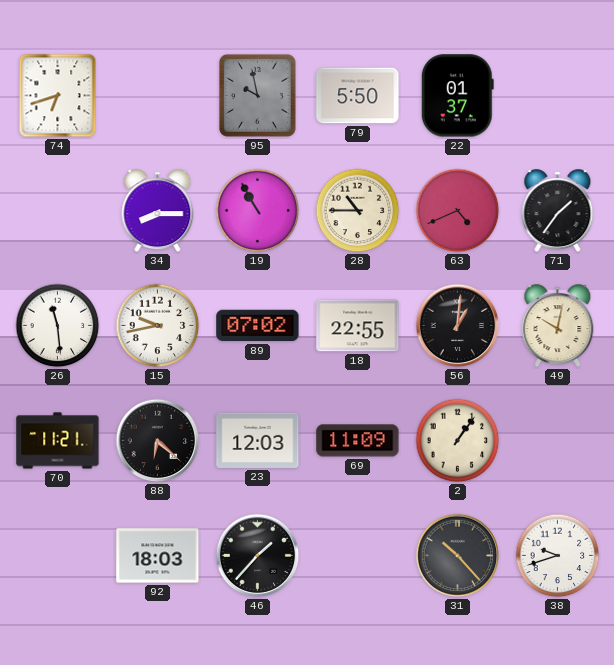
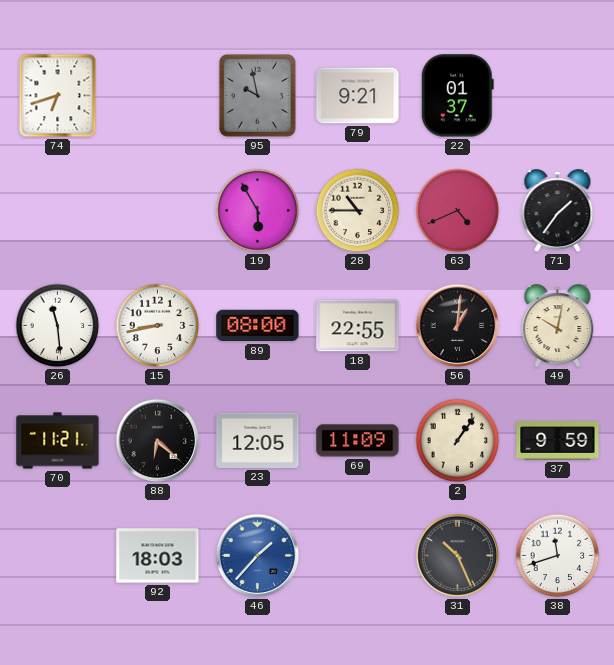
79: 5:50 -> 9:21
34: 8:15 -> none
19: 10:55 -> 5:55
15: 9:43 -> 8:43
89: 07:02 -> 08:00
23: 12:03 -> 12:05
37: none -> 9:59
46 dial: black -> blue
31: 10:23 -> 10:26
38: 9:42 -> 11:42
